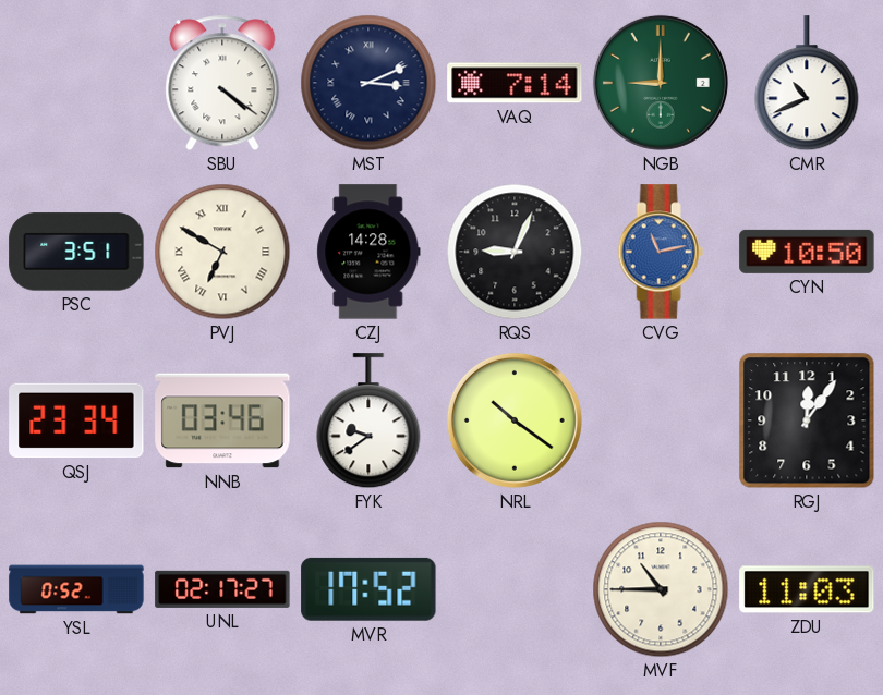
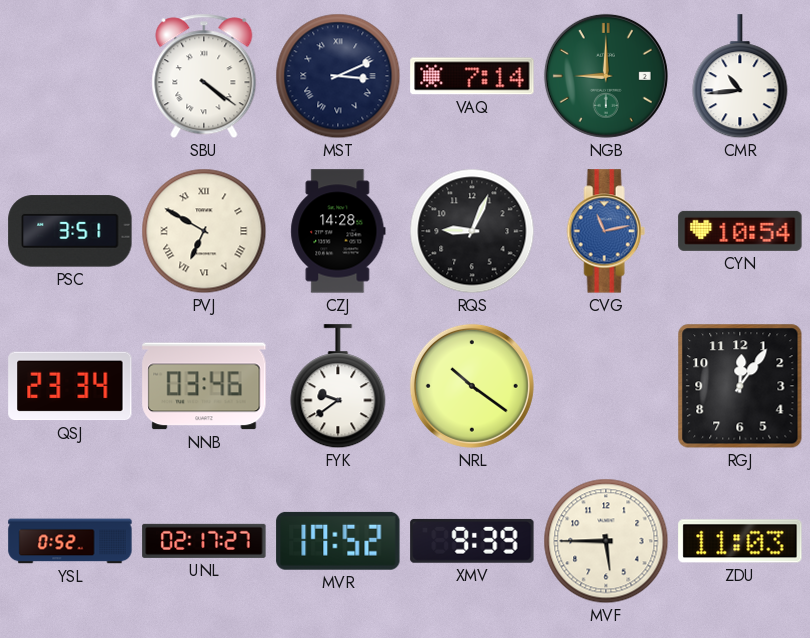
CMR: 10:41 -> 10:44
CYN: 10:50 -> 10:54
XMV: none -> 9:39
MVF: 10:45 -> 5:45
